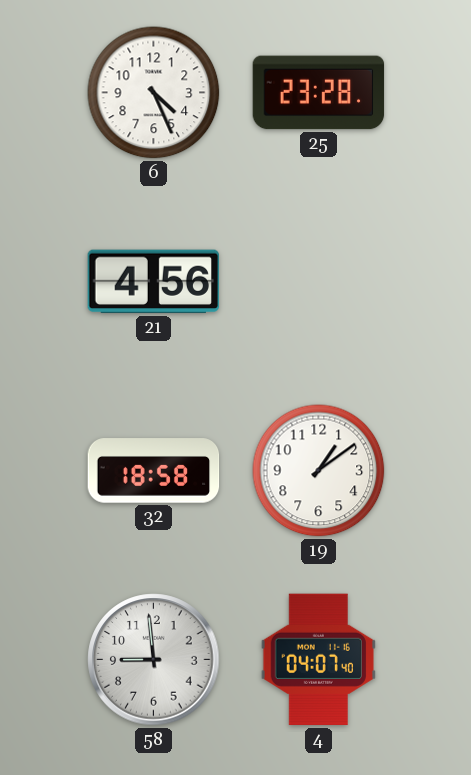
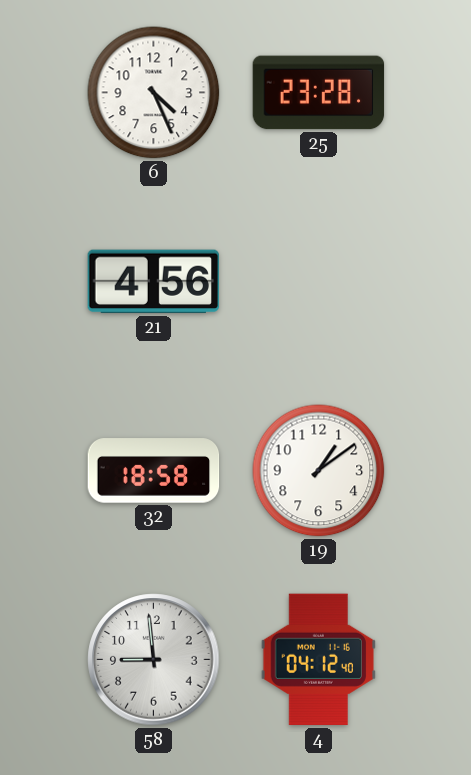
4: 04:07 -> 04:12
